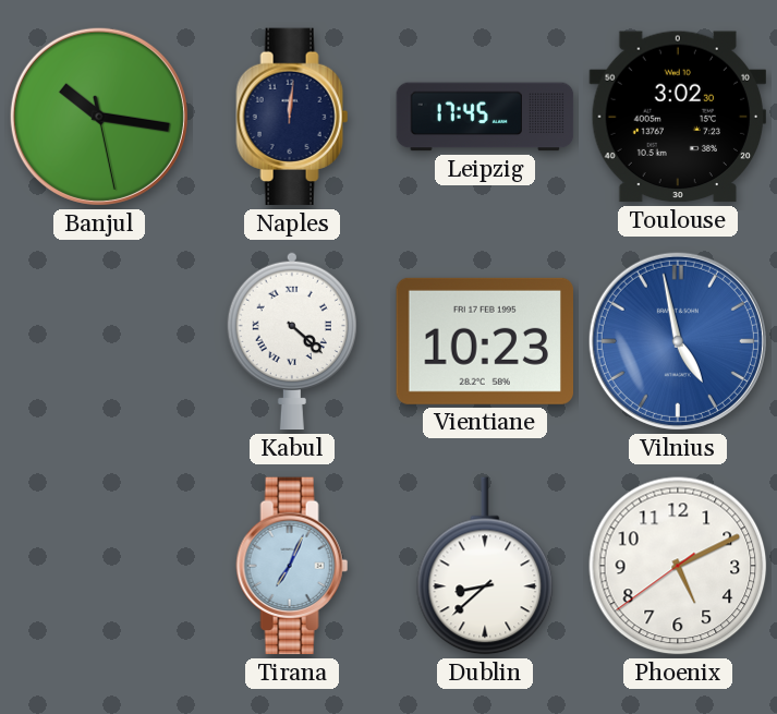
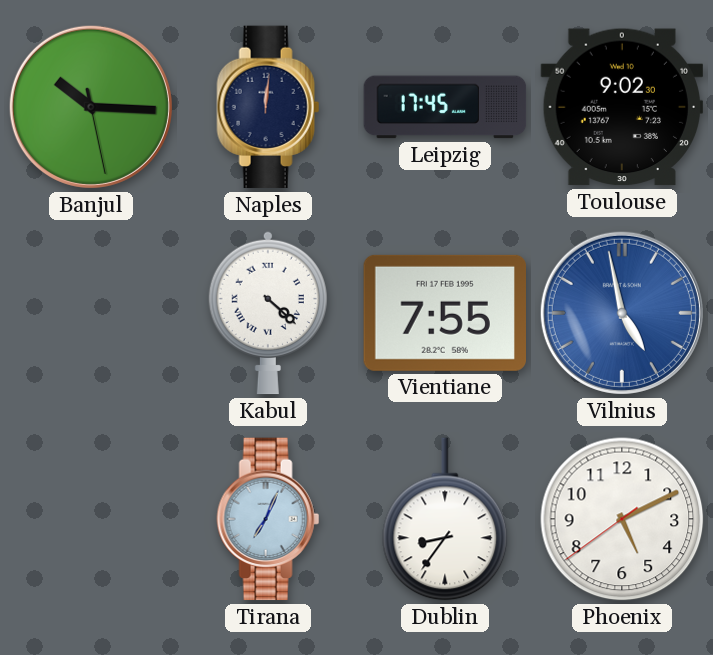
Banjul: 10:16 -> 10:15
Toulouse: 3:02 -> 9:02
Vientiane: 10:23 -> 7:55
Dublin: 8:38 -> 8:36
